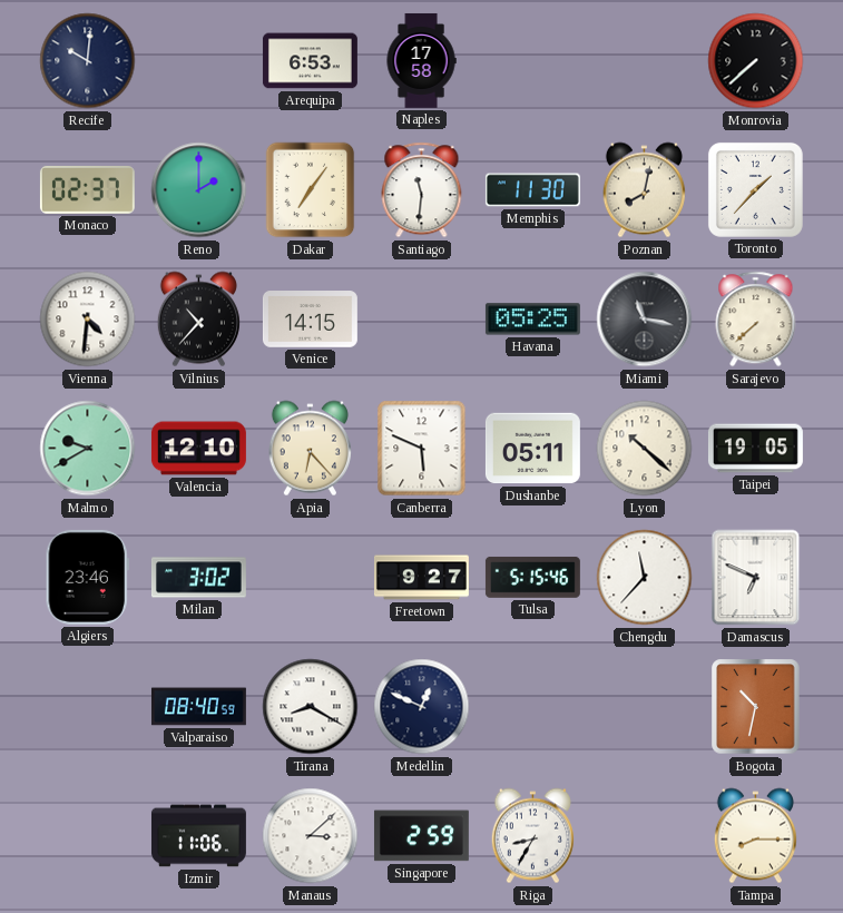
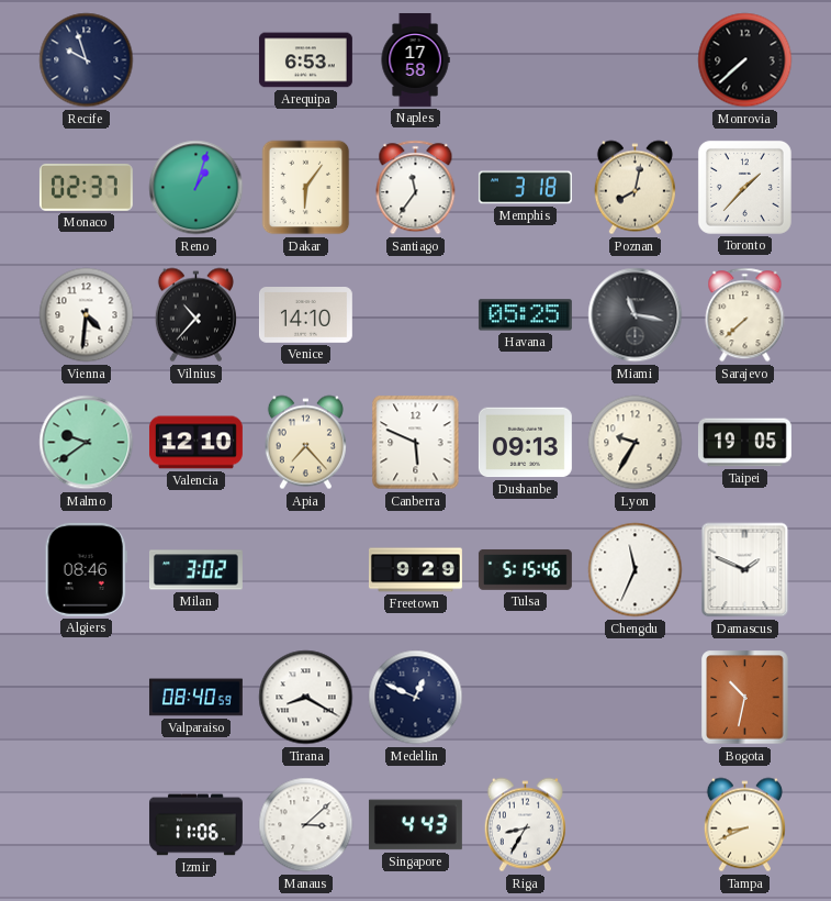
Recife: 10:01 -> 9:57
Reno: 2:00 -> 1:03
Dakar: 7:06 -> 6:06
Santiago: 11:31 -> 11:36
Memphis: 11:30 -> 3:18
Venice: 14:15 -> 14:10
Malmo: 9:40 -> 9:39
Apia: 6:23 -> 7:23
Dushanbe: 05:11 -> 09:13
Lyon: 10:22 -> 9:35
Algiers: 23:46 -> 08:46
Freetown: 9:27 -> 9:29
Chengdu: 11:37 -> 11:34
Damascus: 6:49 -> 1:49
Singapore: 2:59 -> 4:43
Tampa: 8:15 -> 8:41
